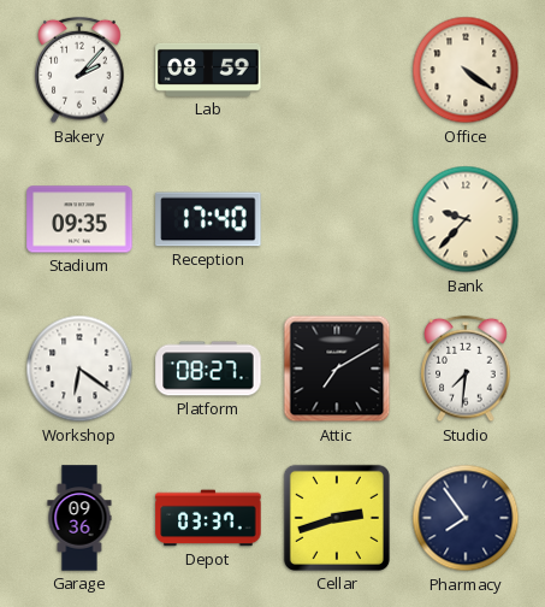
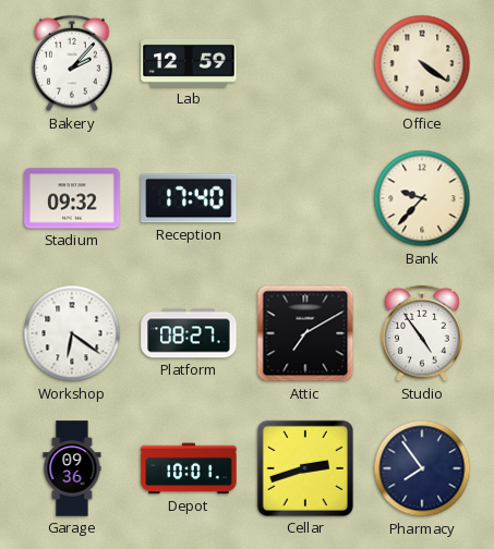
Lab: 08:59 -> 12:59
Stadium: 09:35 -> 09:32
Studio: 7:31 -> 4:54
Depot: 03:37 -> 10:01
